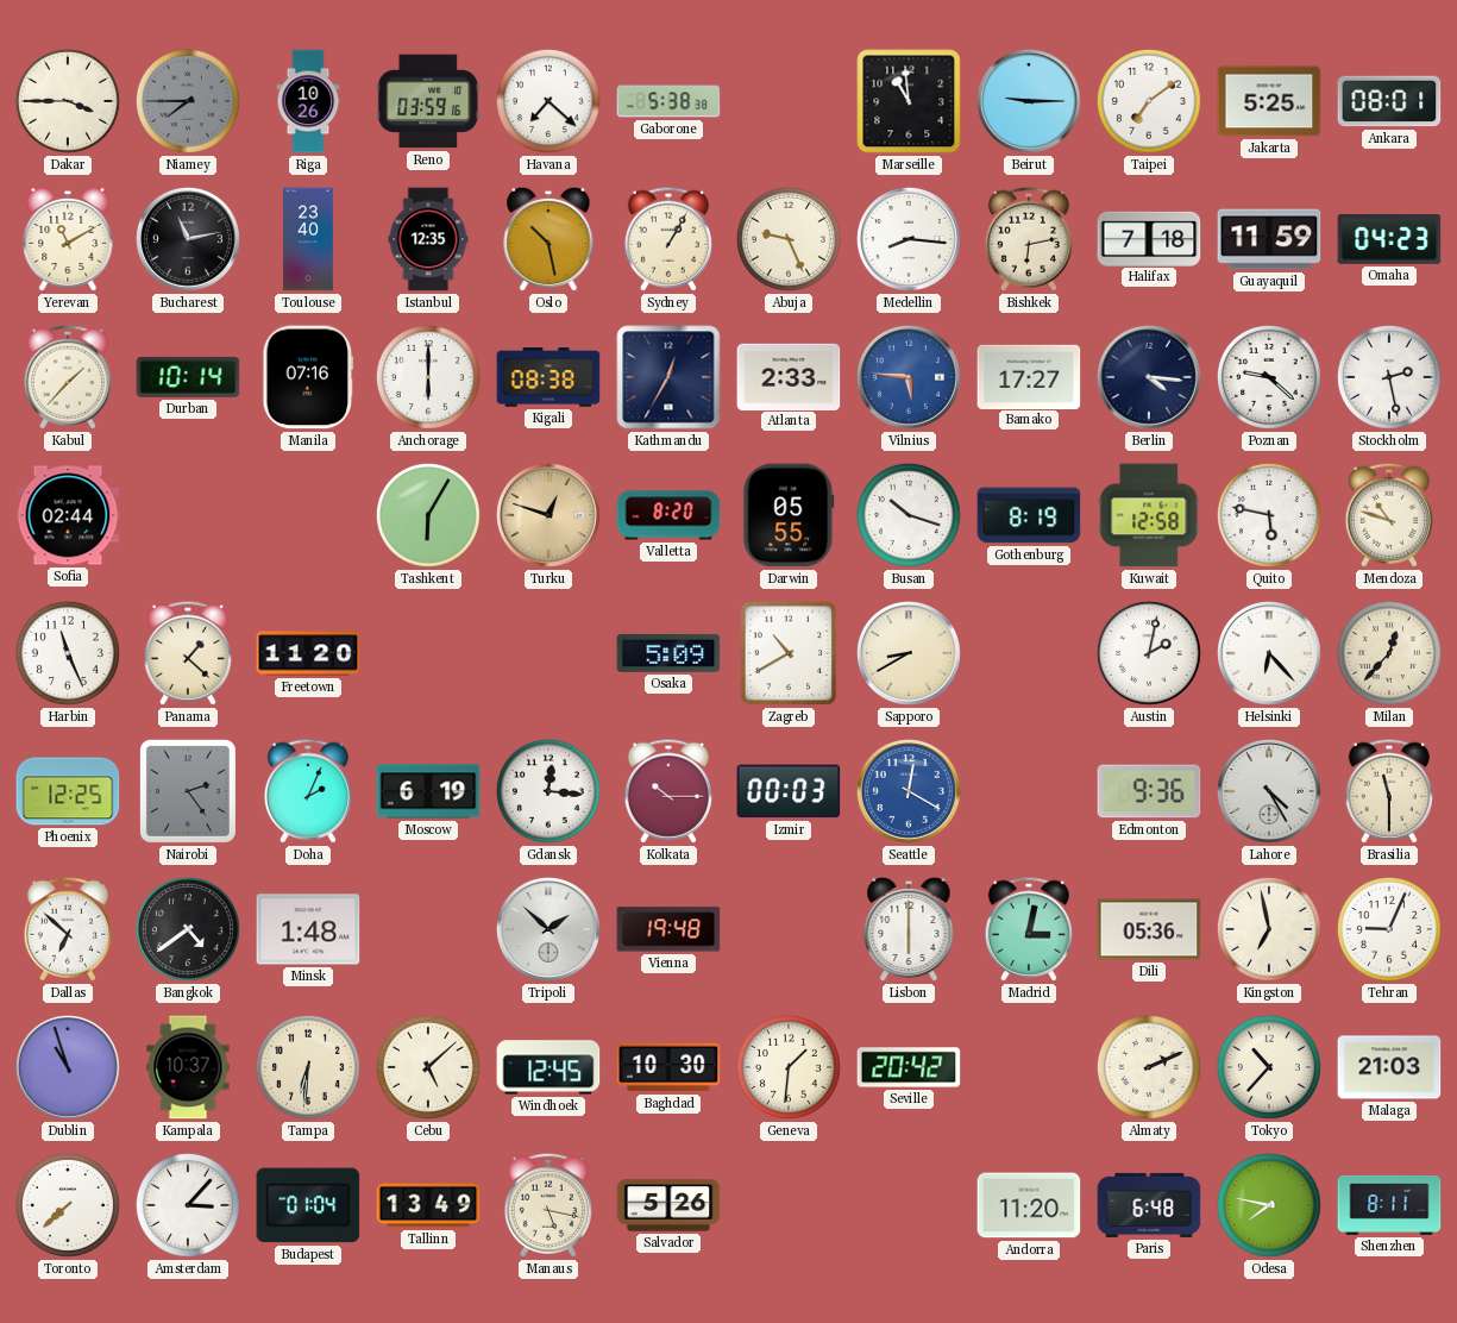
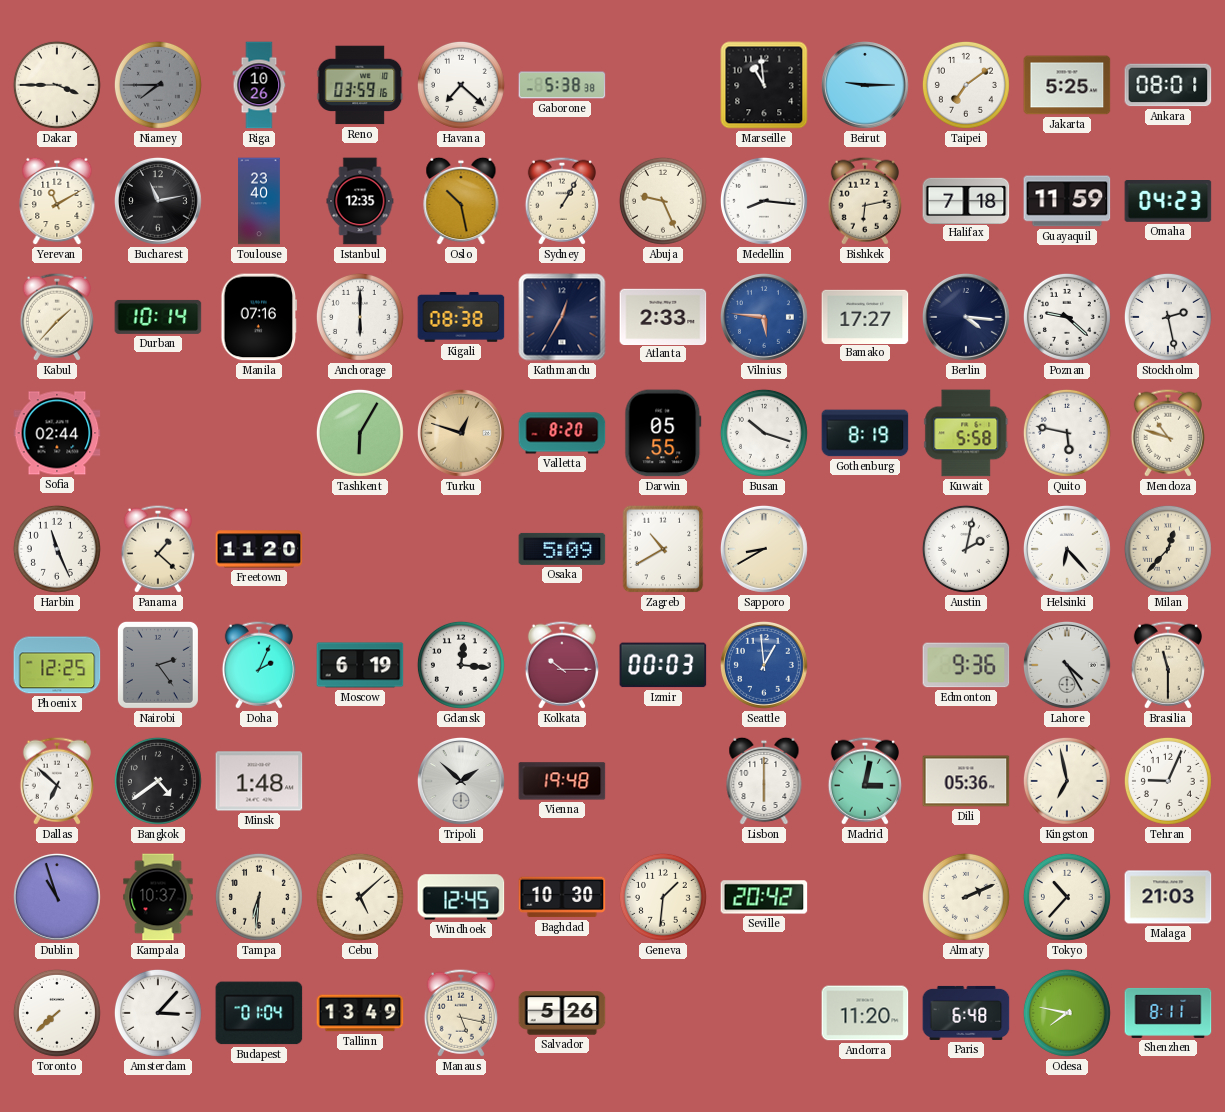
Kuwait: 12:58 -> 5:58
Seattle: 12:20 -> 12:59
